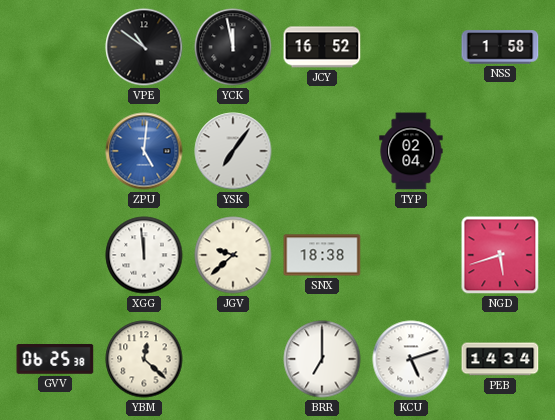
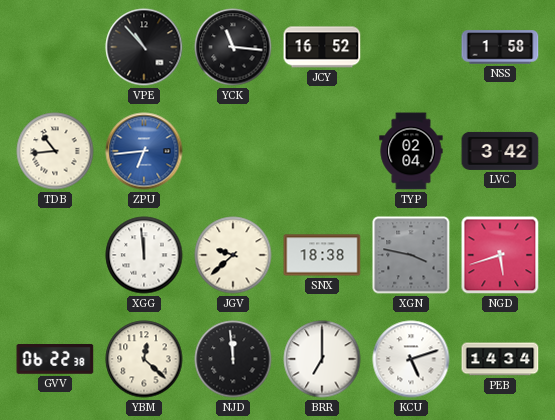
VPE: 10:51 -> 10:53
YCK: 11:58 -> 11:16
TDB: none -> 10:44
ZPU: 5:01 -> 6:44
YSK: 7:06 -> none
LVC: none -> 3:42
XGN: none -> 3:47
GVV: 06:25 -> 06:22
NJD: none -> 11:59
